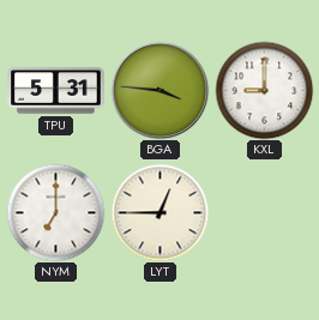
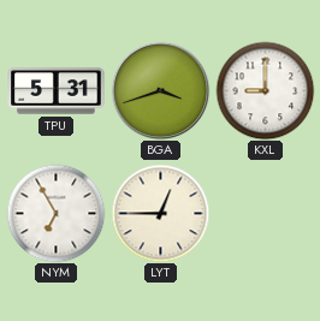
BGA: 3:46 -> 3:42
NYM: 7:00 -> 6:55
